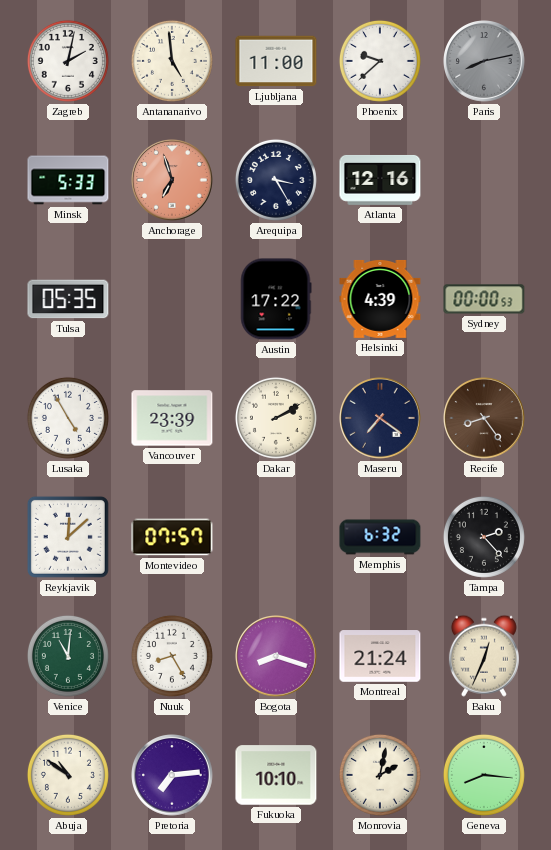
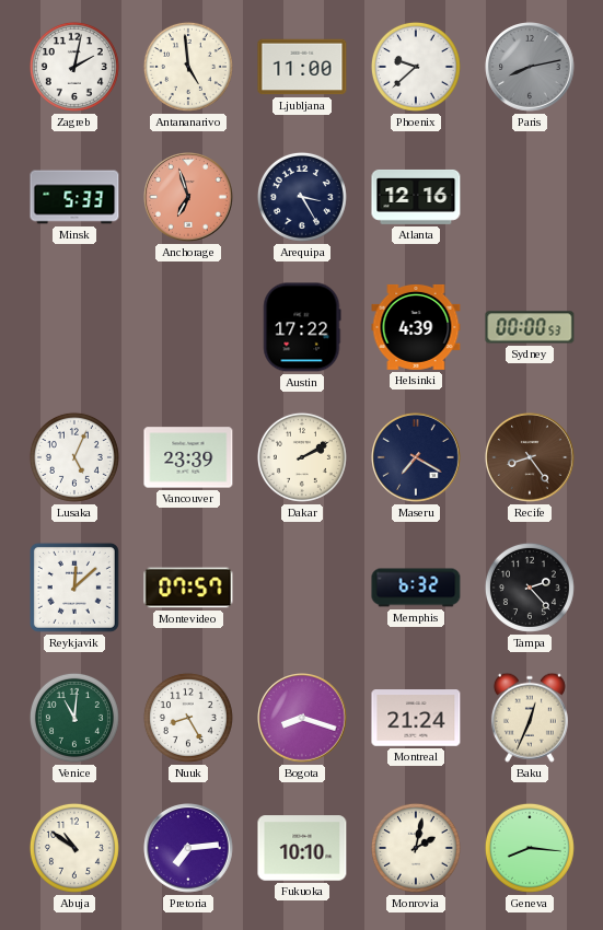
Tulsa: 05:35 -> none
Lusaka: 4:55 -> 5:04
Maseru: 7:21 -> 7:20
